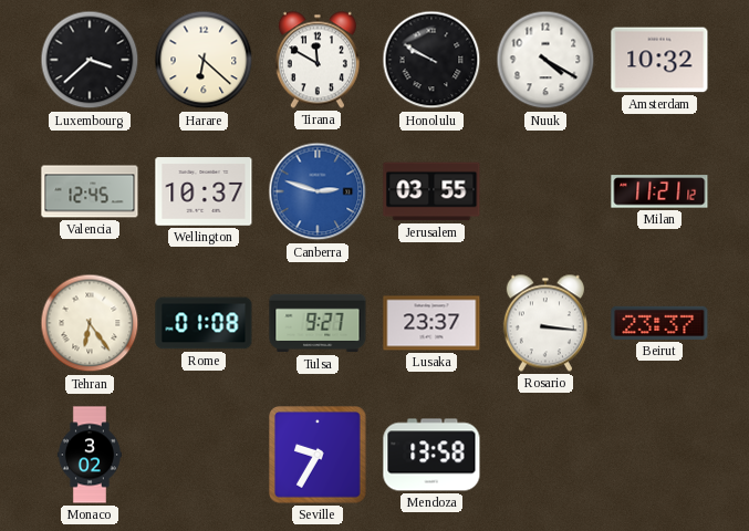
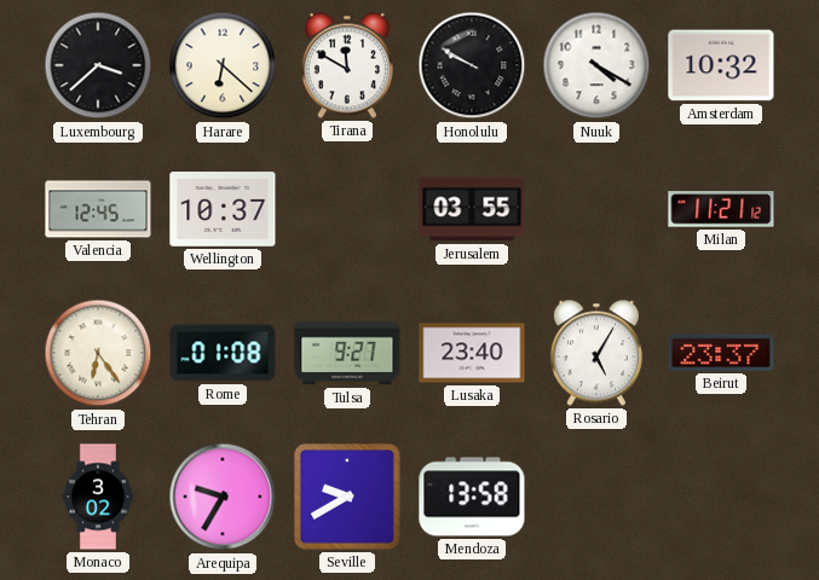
Canberra: 2:48 -> none
Lusaka: 23:37 -> 23:40
Rosario: 3:16 -> 5:05
Arequipa: none -> 9:35
Seville: 9:35 -> 9:40
